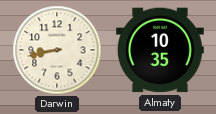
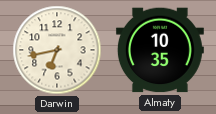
Darwin: 8:43 -> 6:43
